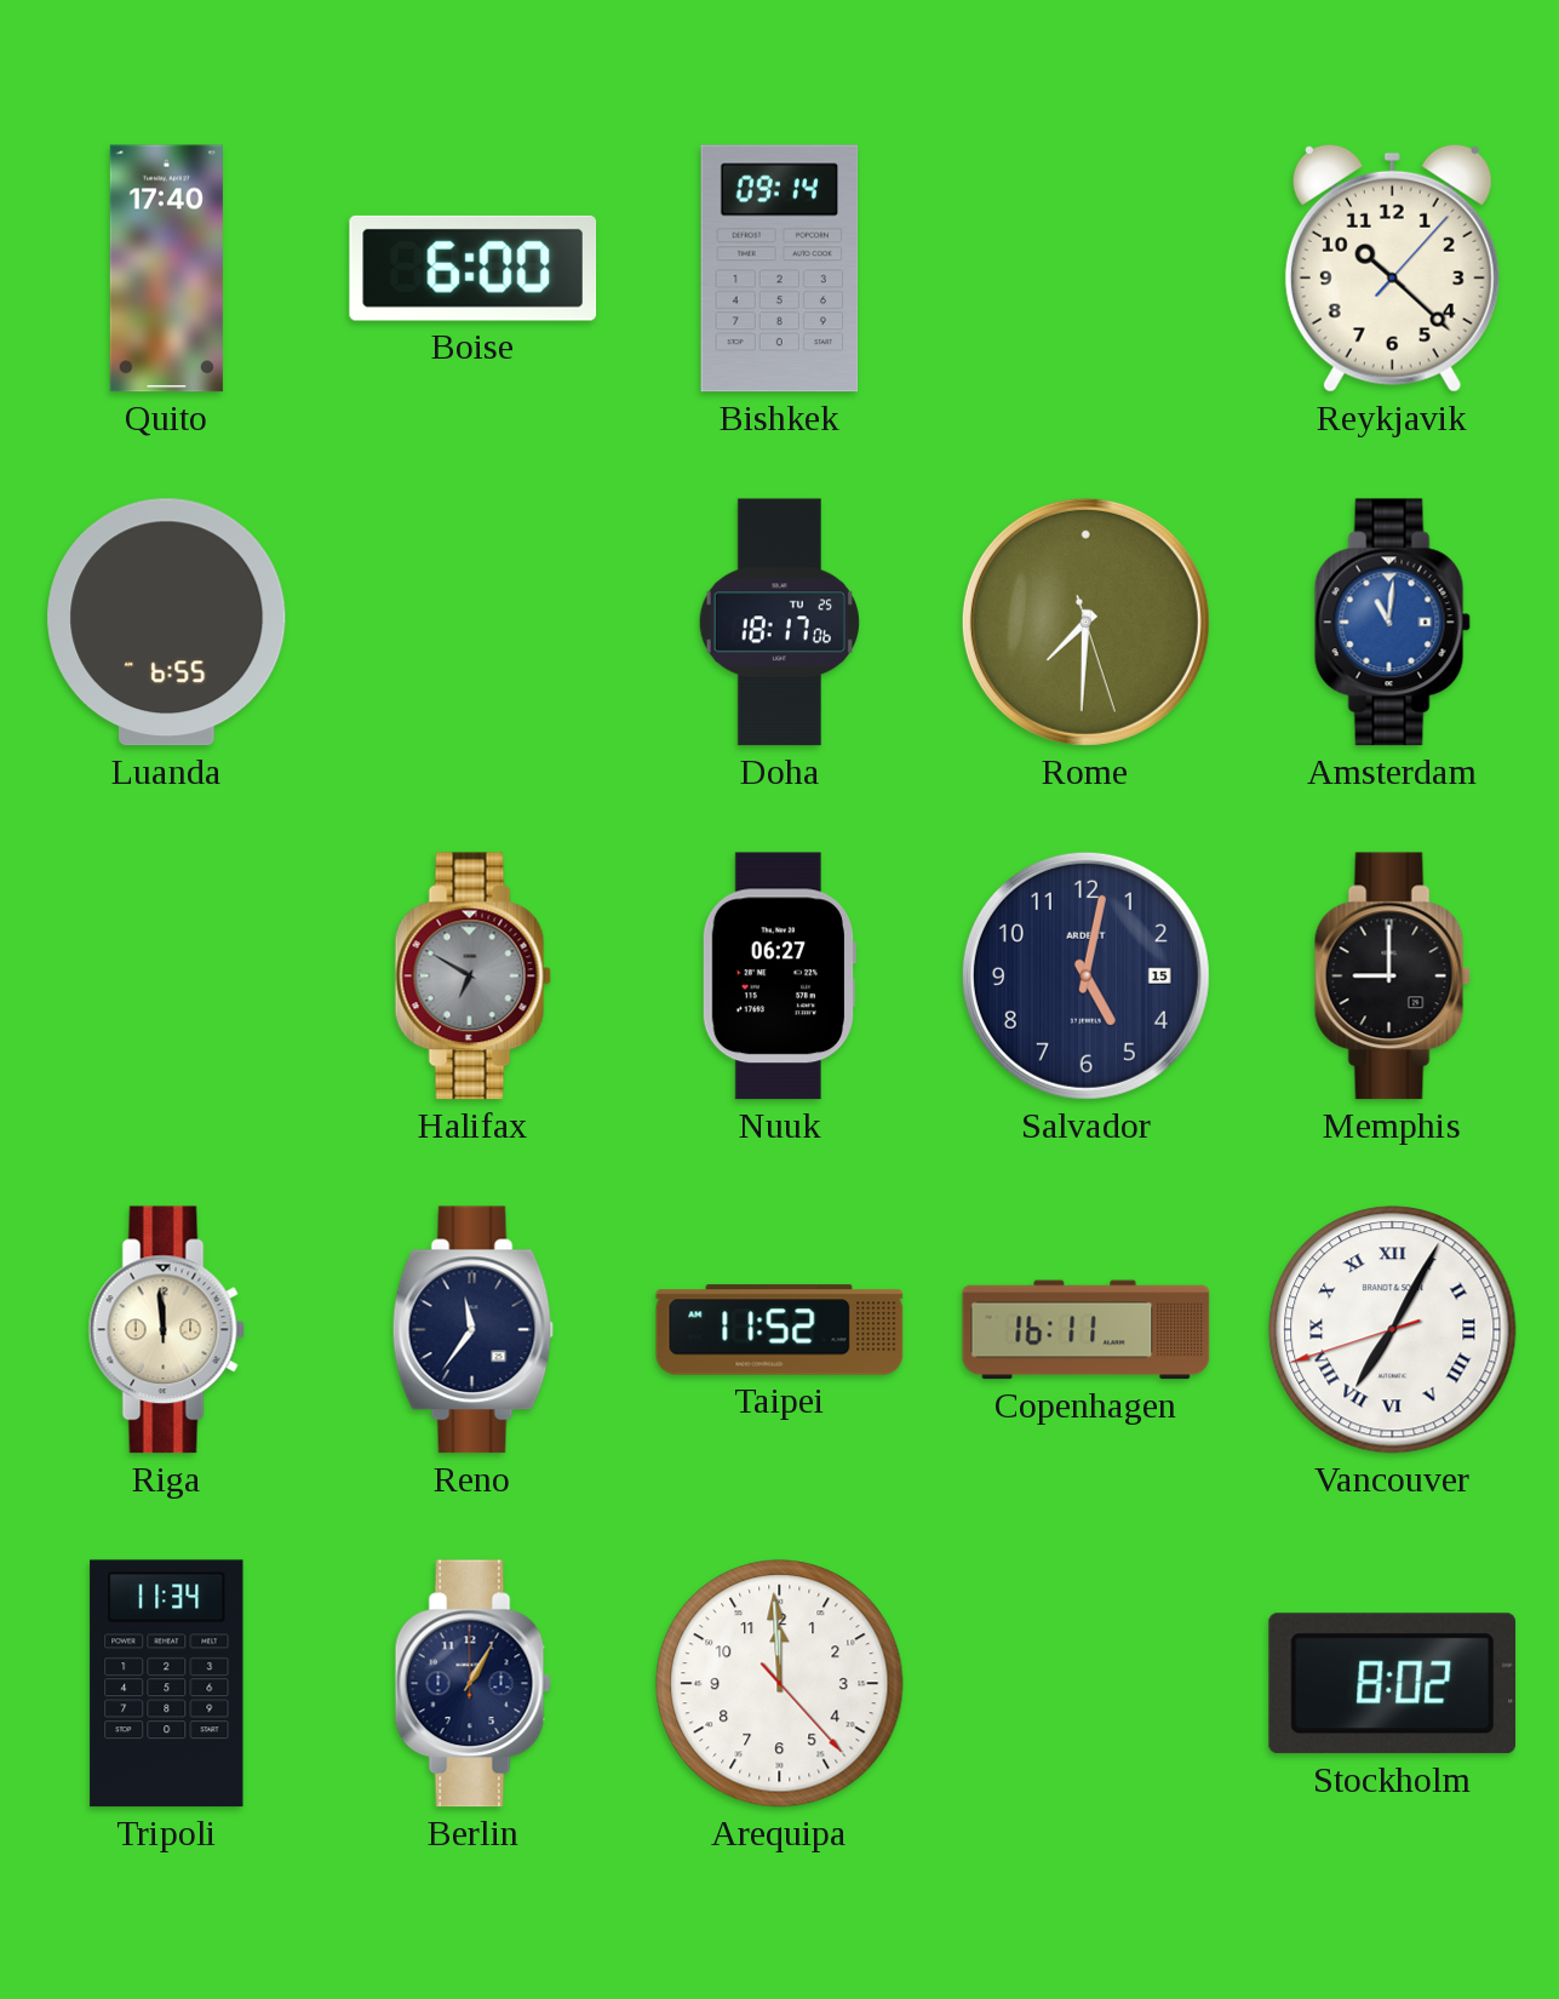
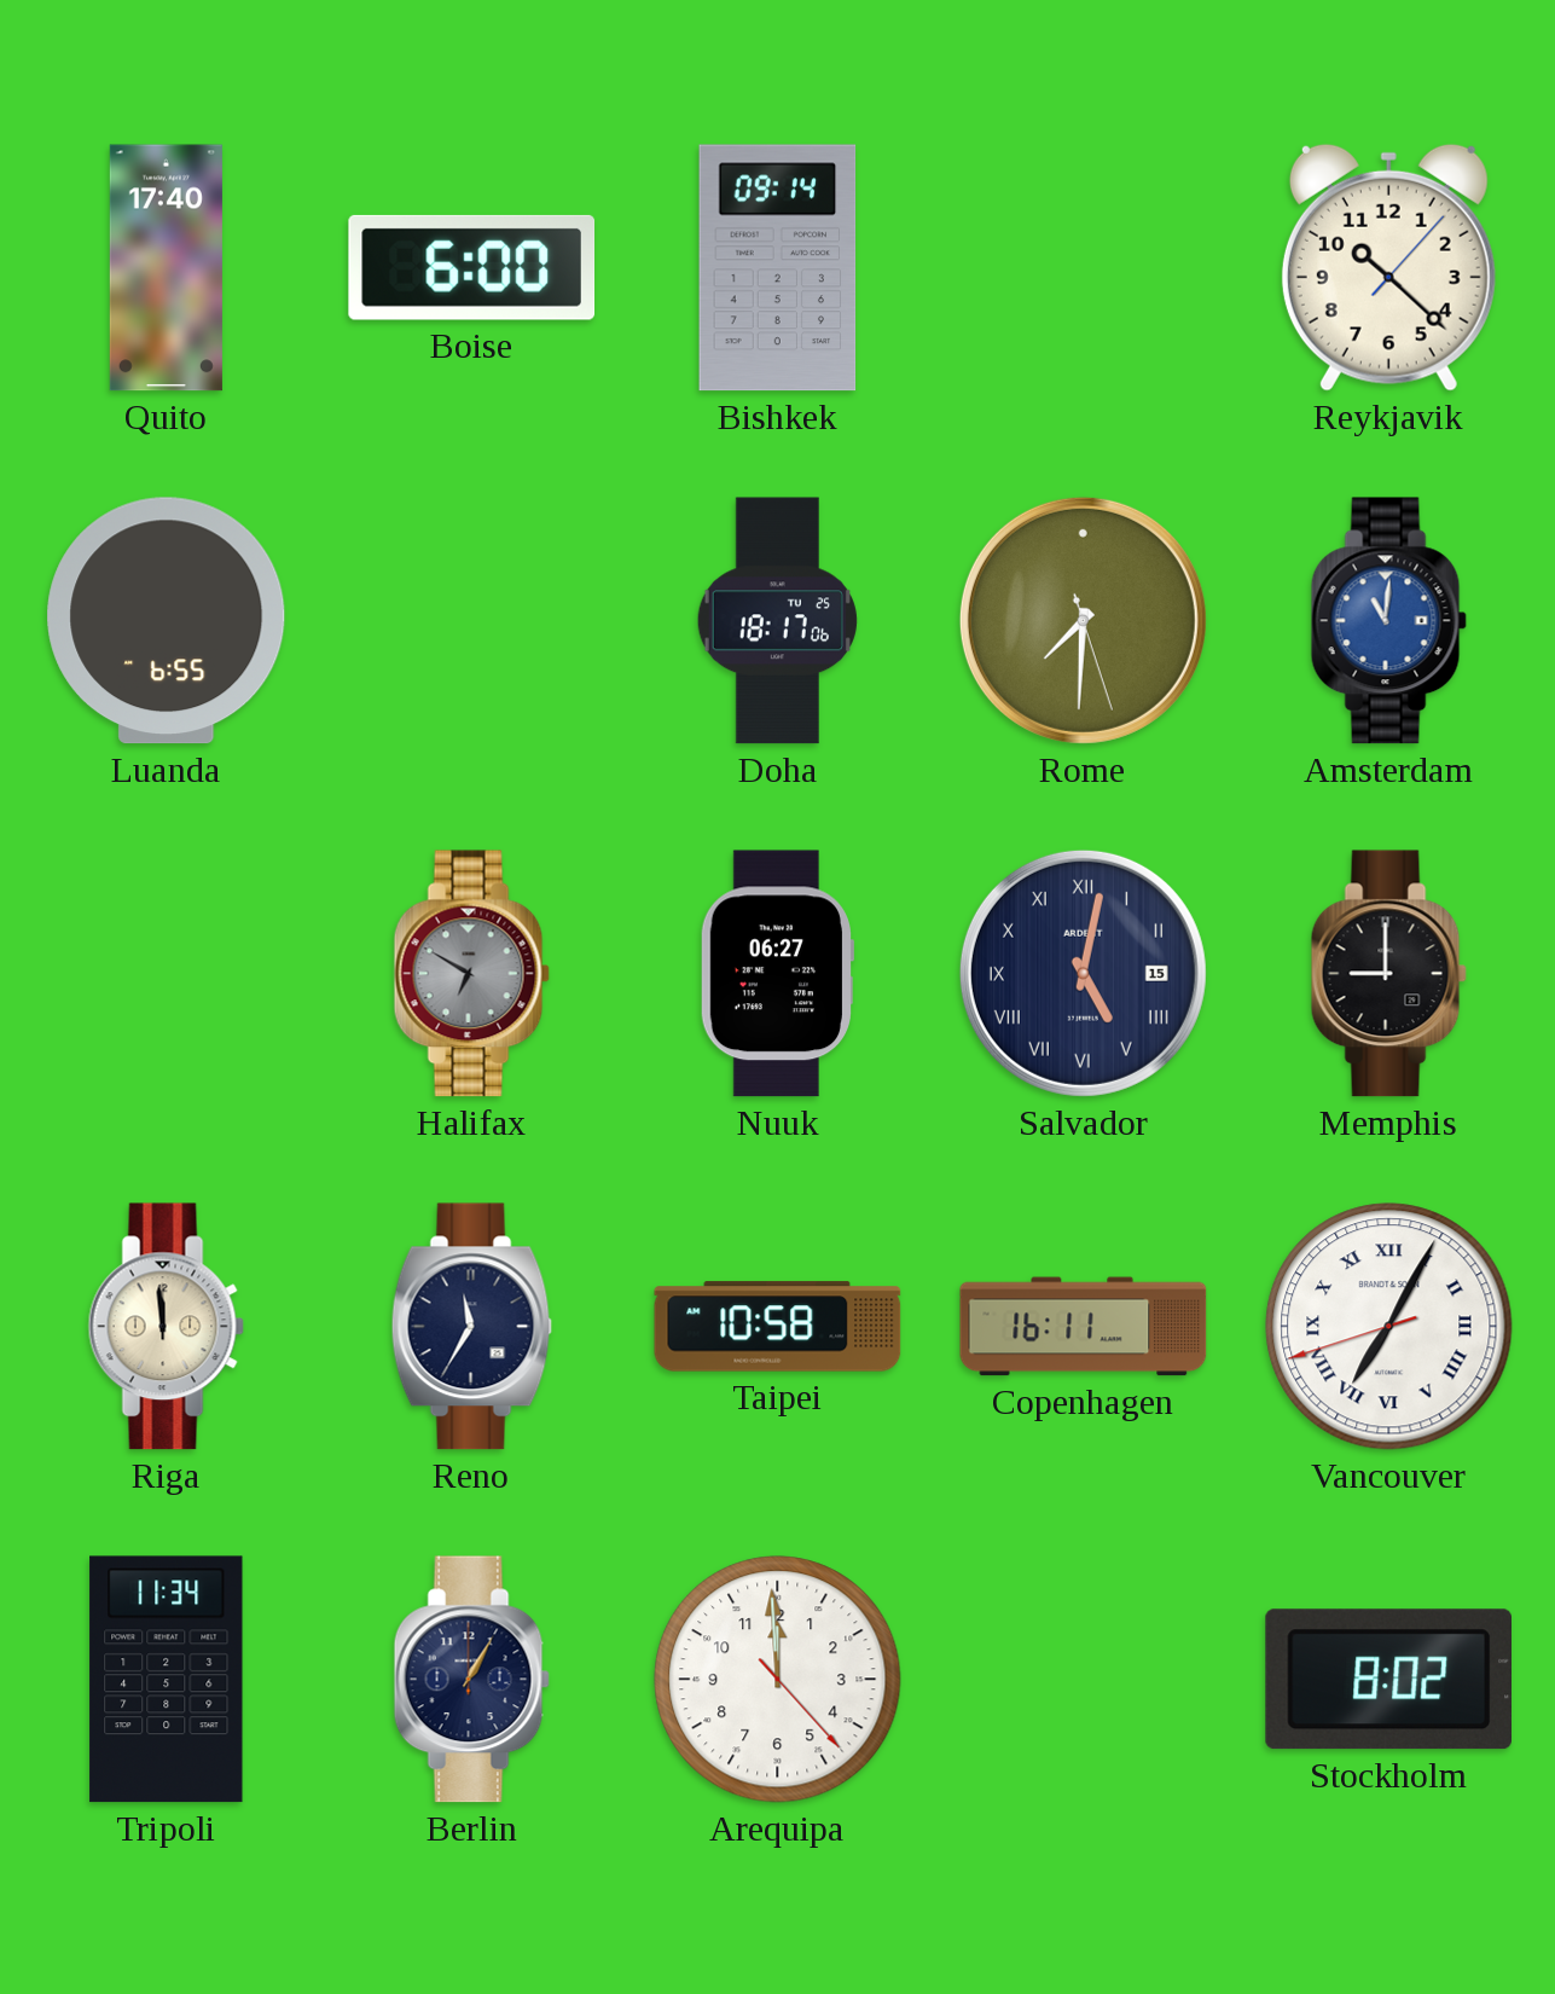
Salvador numerals: Arabic -> Roman
Reno: 11:36 -> 11:35
Taipei: 11:52 -> 10:58
